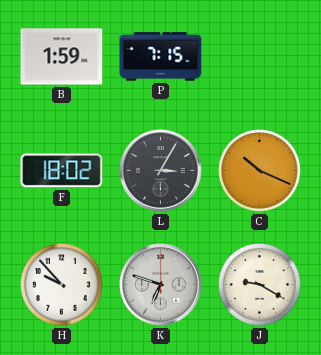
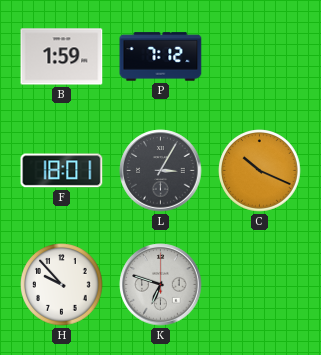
P: 7:15 -> 7:12
F: 18:02 -> 18:01
J: 9:20 -> none
